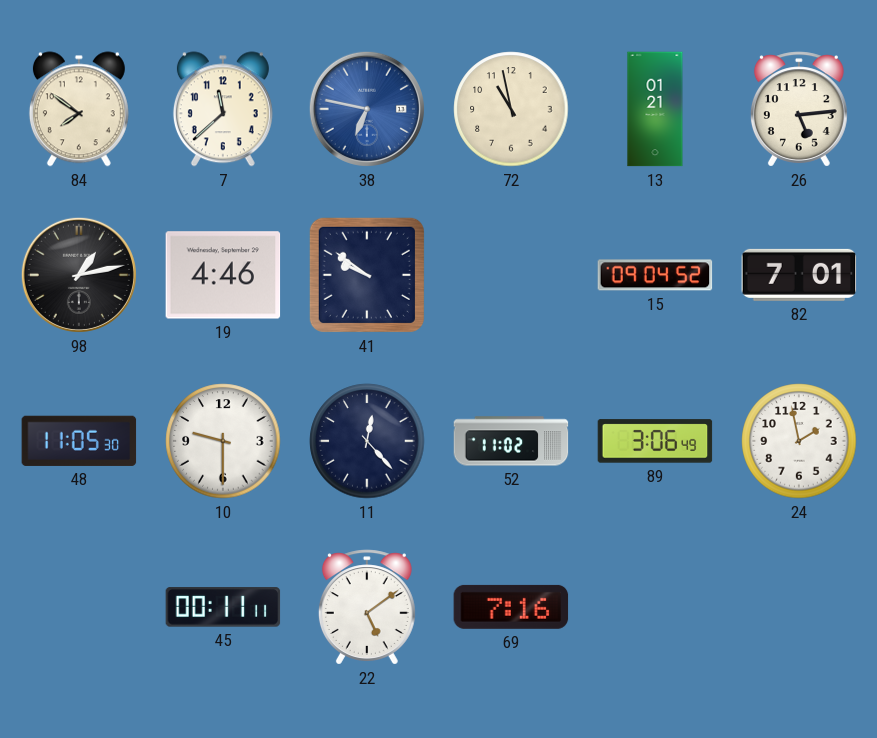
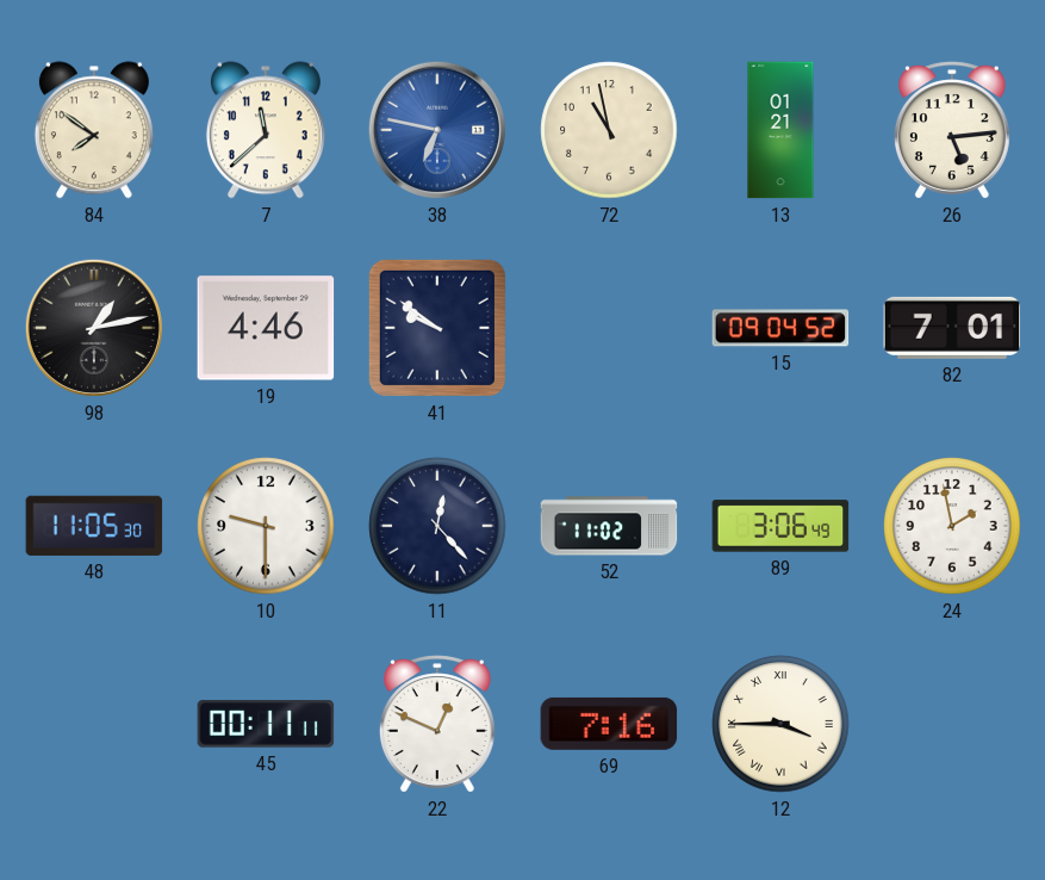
22: 5:09 -> 12:49
12: none -> 3:45
